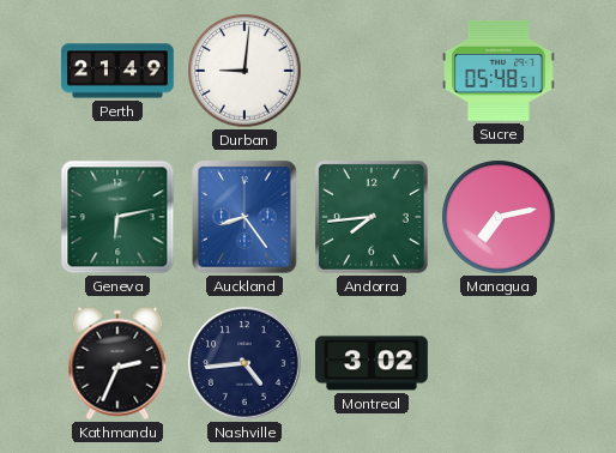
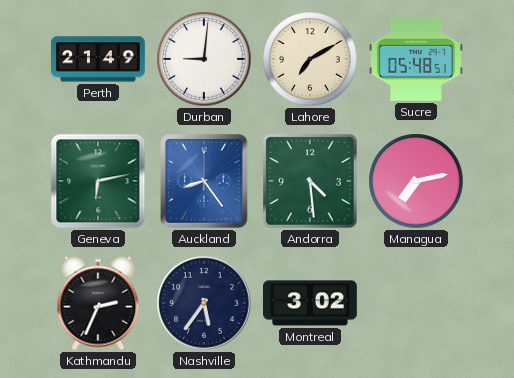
Lahore: none -> 7:10
Andorra: 7:44 -> 4:29
Nashville: 4:44 -> 5:36
